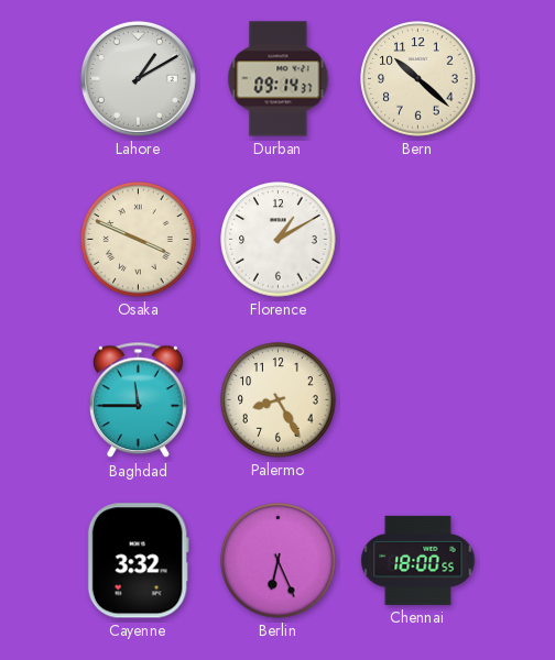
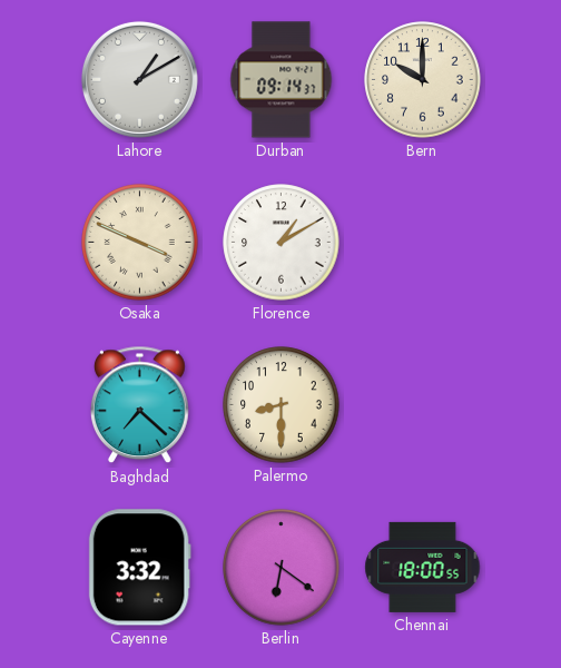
Bern: 10:22 -> 10:00
Baghdad: 11:45 -> 7:22
Palermo: 8:25 -> 8:30
Berlin: 6:26 -> 6:21
